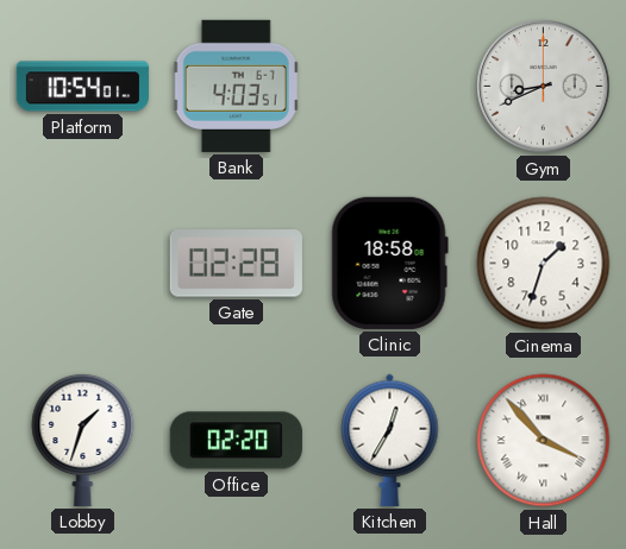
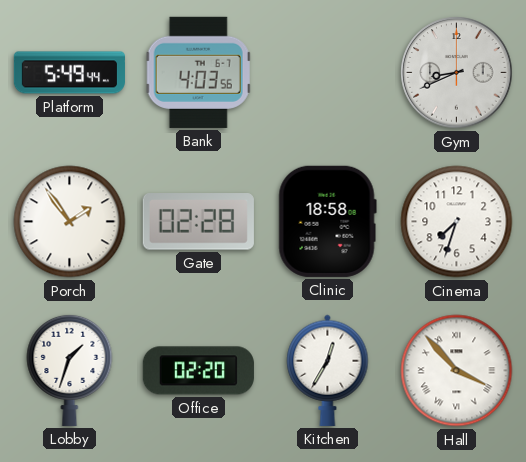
Platform: 10:54 -> 5:49
Bank: 4:03:51 -> 4:03:56
Porch: none -> 1:54
Cinema: 1:33 -> 7:33
